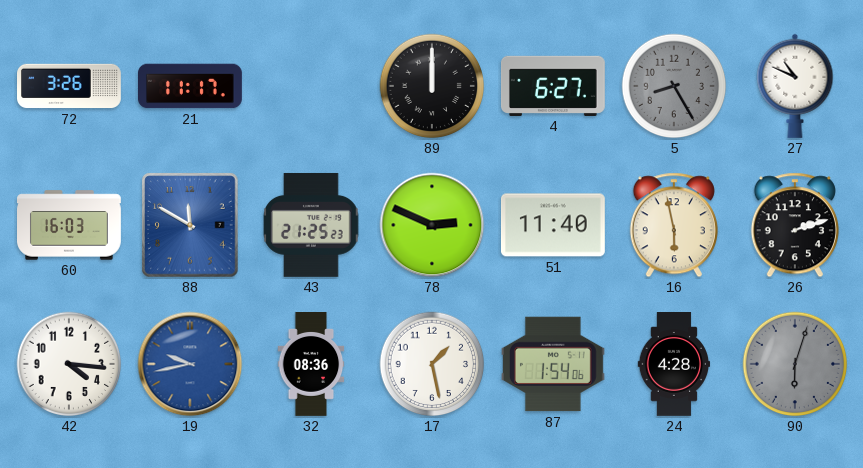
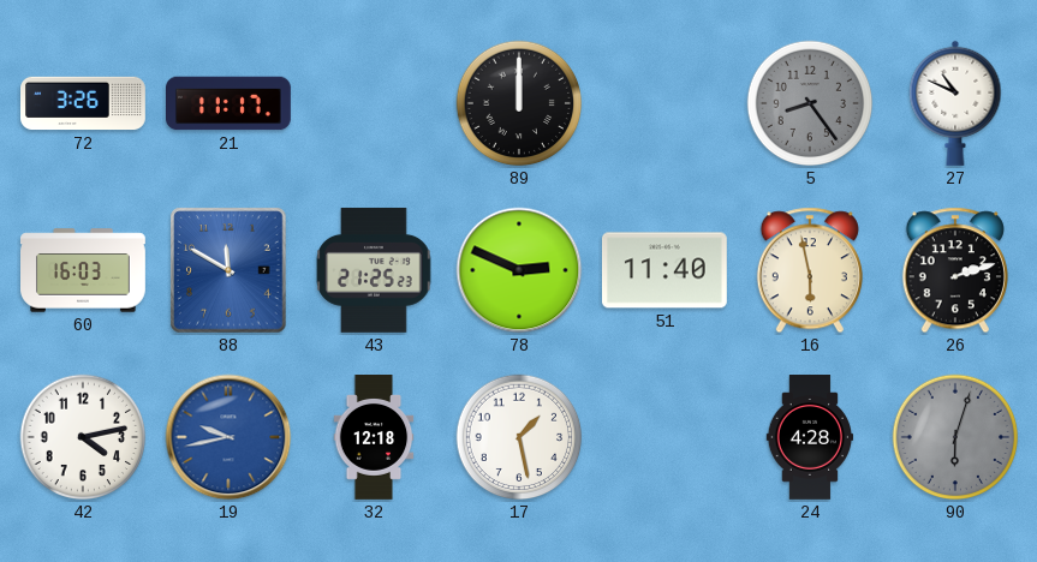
4: 6:27 -> none
5: 8:25 -> 8:24
42: 4:16 -> 4:13
32: 08:36 -> 12:18
87: 1:54 -> none
